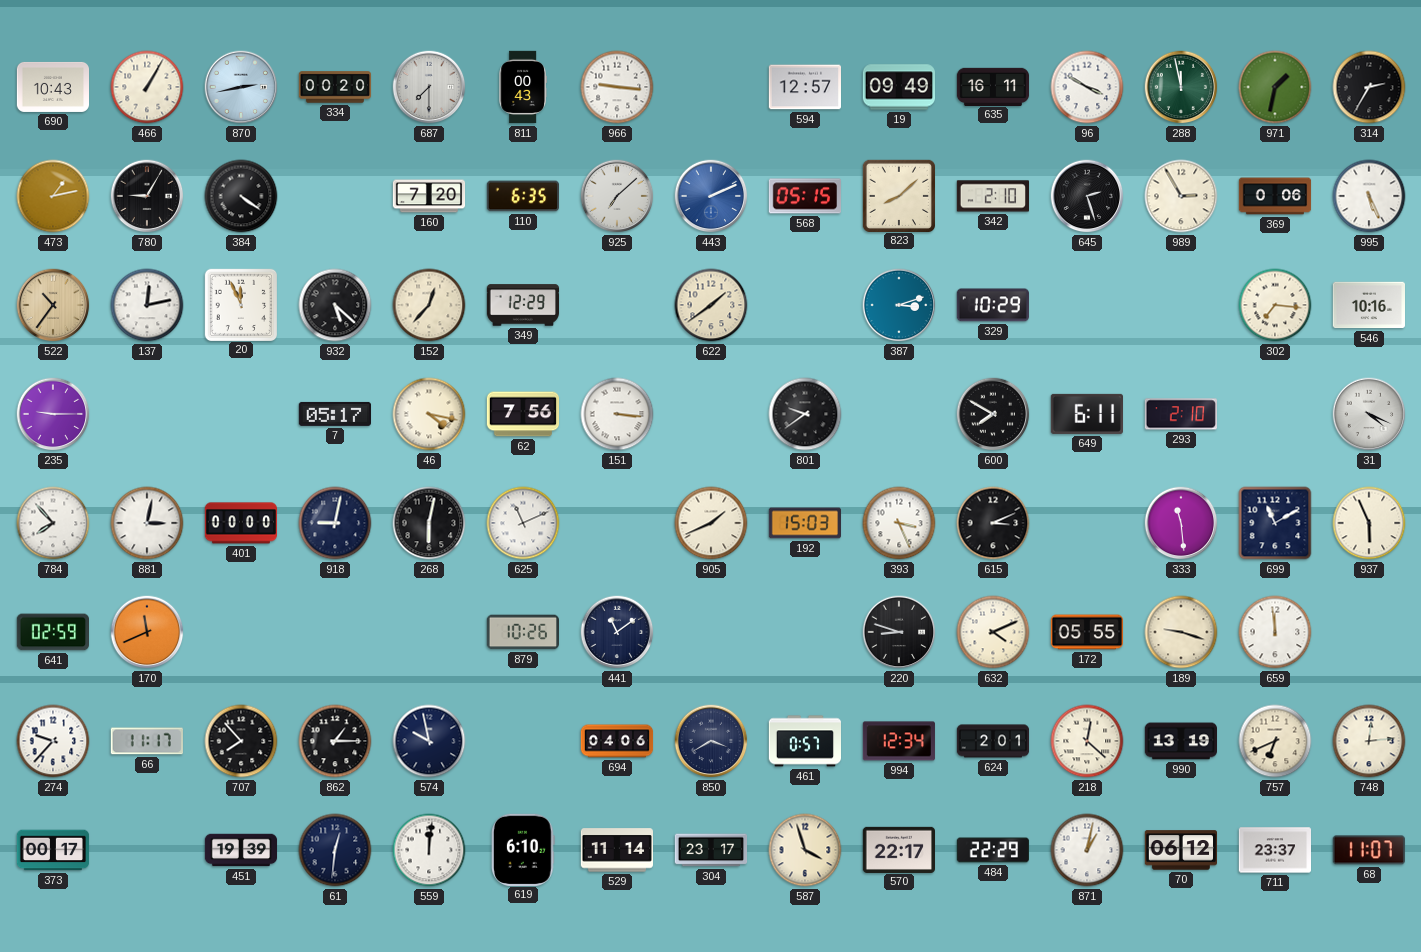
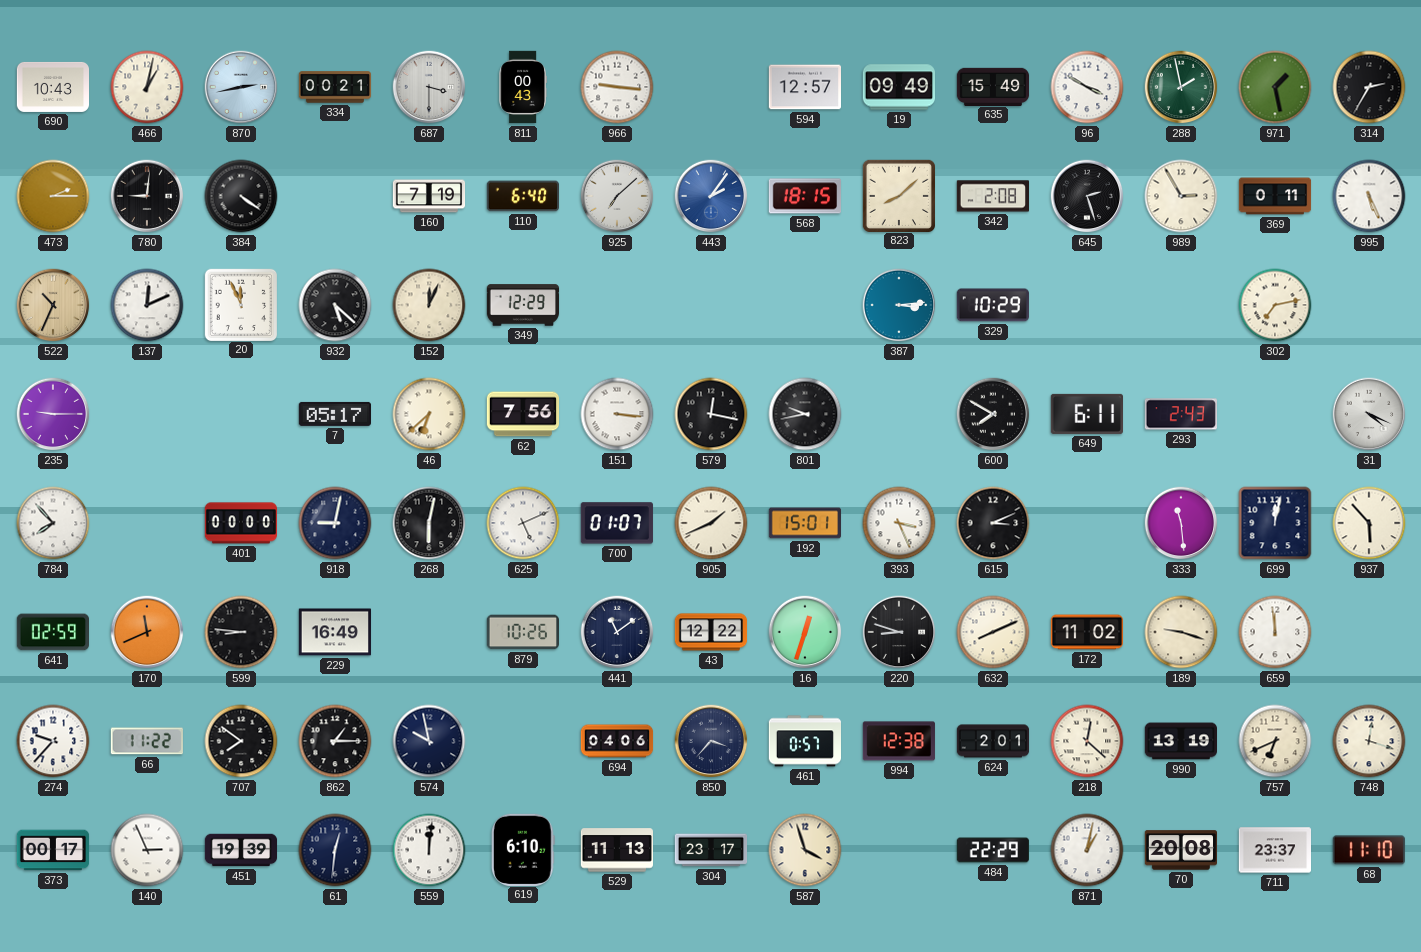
466: 1:05 -> 1:02
334: 00:20 -> 00:21
687: 7:30 -> 3:30
635: 16:11 -> 15:49
288: 11:58 -> 1:58
971: 1:32 -> 1:28
473: 1:13 -> 2:15
780: 9:05 -> 9:01
160: 7:20 -> 7:19
110: 6:35 -> 6:40
443: 2:11 -> 2:06
568: 05:15 -> 18:15
342: 2:10 -> 2:08
369: 0:06 -> 0:11
522: 10:36 -> 10:34
137: 12:13 -> 12:11
152: 12:37 -> 12:04
622: 1:39 -> none
387: 3:12 -> 3:14
302: 7:16 -> 7:13
546: 10:16 -> none
46: 4:17 -> 6:38
579: none -> 12:17
801: 9:39 -> 9:43
293: 2:10 -> 2:43
881: 3:02 -> none
625: 11:11 -> 5:11
700: none -> 01:07
192: 15:03 -> 15:01
699: 11:10 -> 12:02
937: 5:56 -> 5:53
599: none -> 8:46
229: none -> 16:49
43: none -> 12:22
16: none -> 12:33
632: 4:11 -> 8:11
172: 05:55 -> 11:02
66: 11:17 -> 11:22
707: 7:53 -> 7:51
850: 3:40 -> 3:37
994: 12:34 -> 12:38
748: 12:14 -> 12:18
140: none -> 2:56
529: 11:14 -> 11:13
570: 22:17 -> none
70: 06:12 -> 20:08
68: 11:07 -> 11:10
